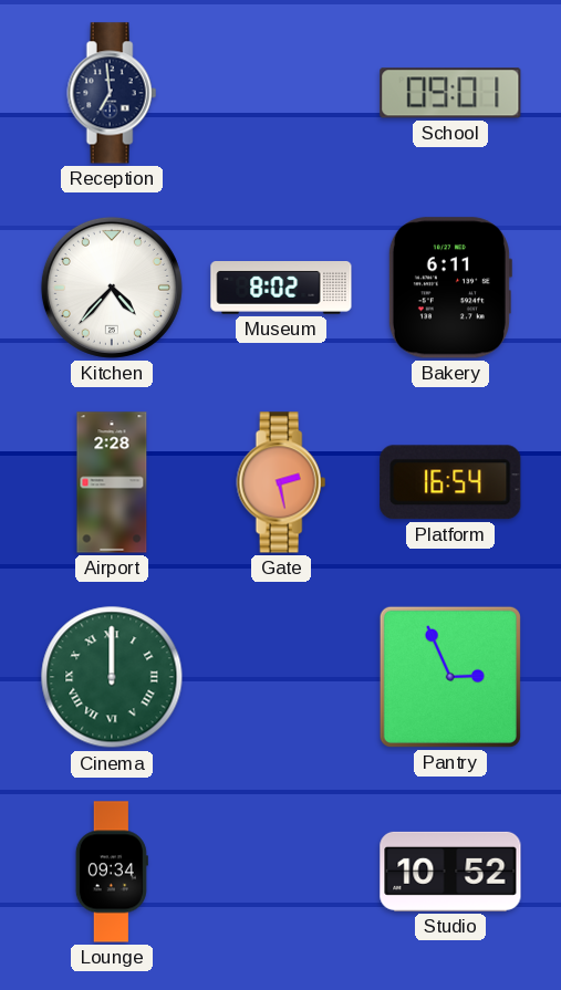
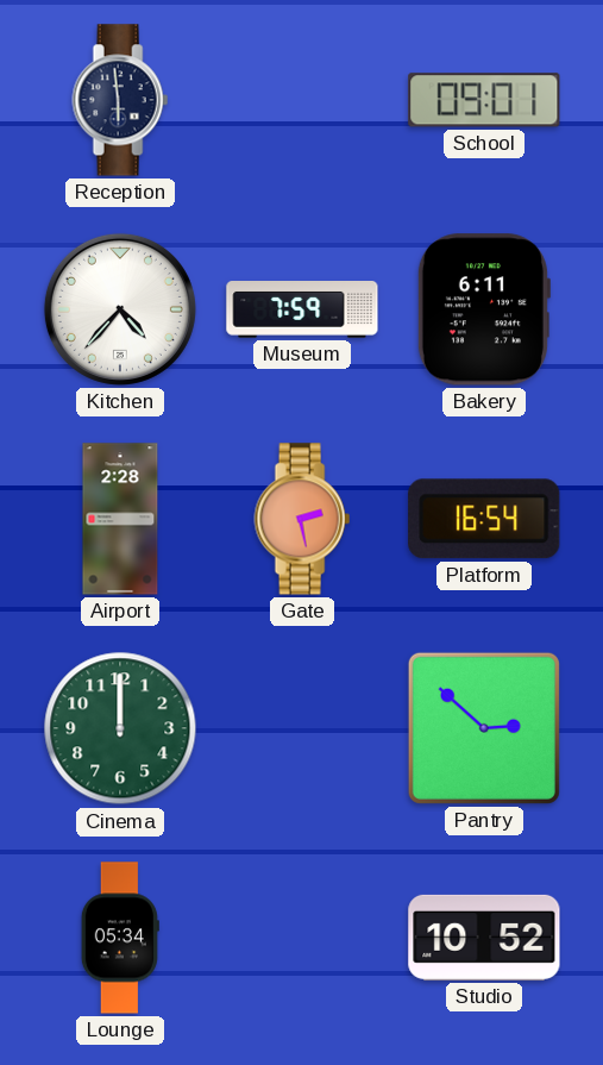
Reception: 6:59 -> 5:59
Museum: 8:02 -> 7:59
Cinema numerals: Roman -> Arabic
Pantry: 2:56 -> 2:52
Lounge: 09:34 -> 05:34
